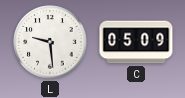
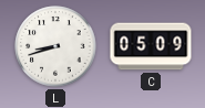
L: 9:29 -> 8:42
